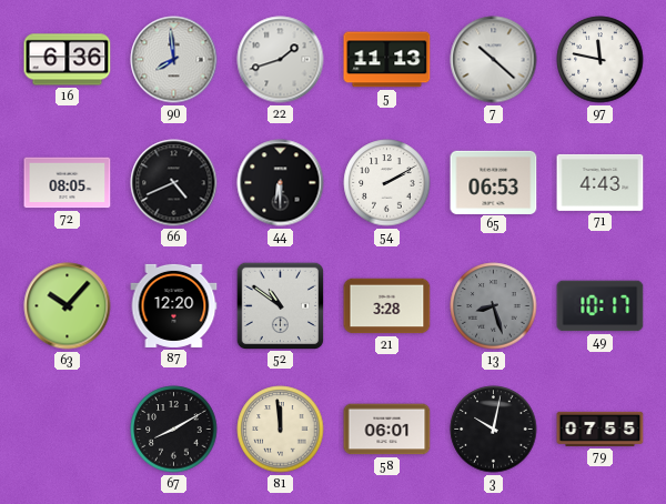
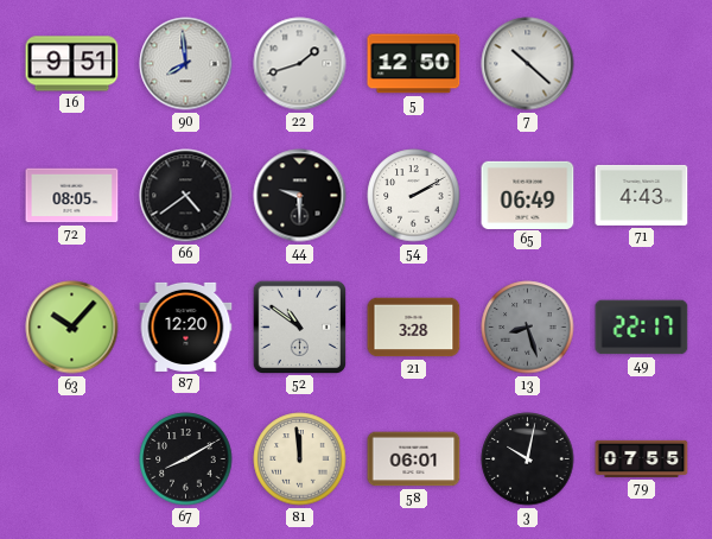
16: 6:36 -> 9:51
5: 11:13 -> 12:50
97: 11:47 -> none
66: 4:41 -> 4:39
44: 6:30 -> 9:30
65: 06:53 -> 06:49
49: 10:17 -> 22:17
